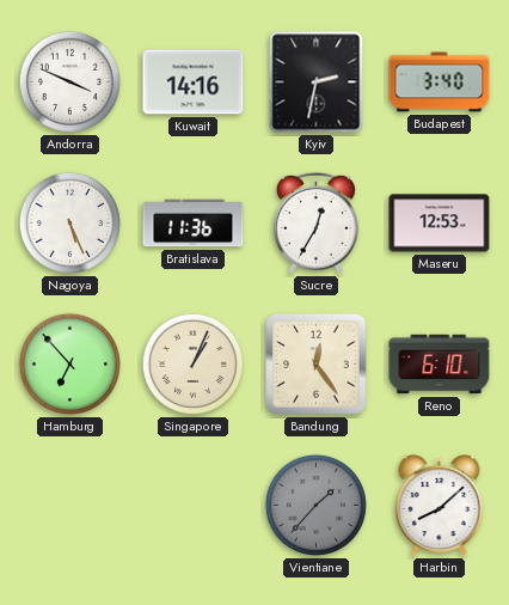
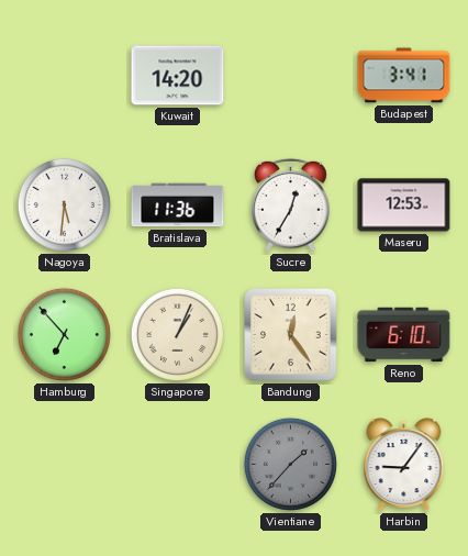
Andorra: 3:49 -> none
Kuwait: 14:16 -> 14:20
Kyiv: 2:32 -> none
Budapest: 3:40 -> 3:41
Nagoya: 5:26 -> 5:31
Harbin: 8:08 -> 9:06
